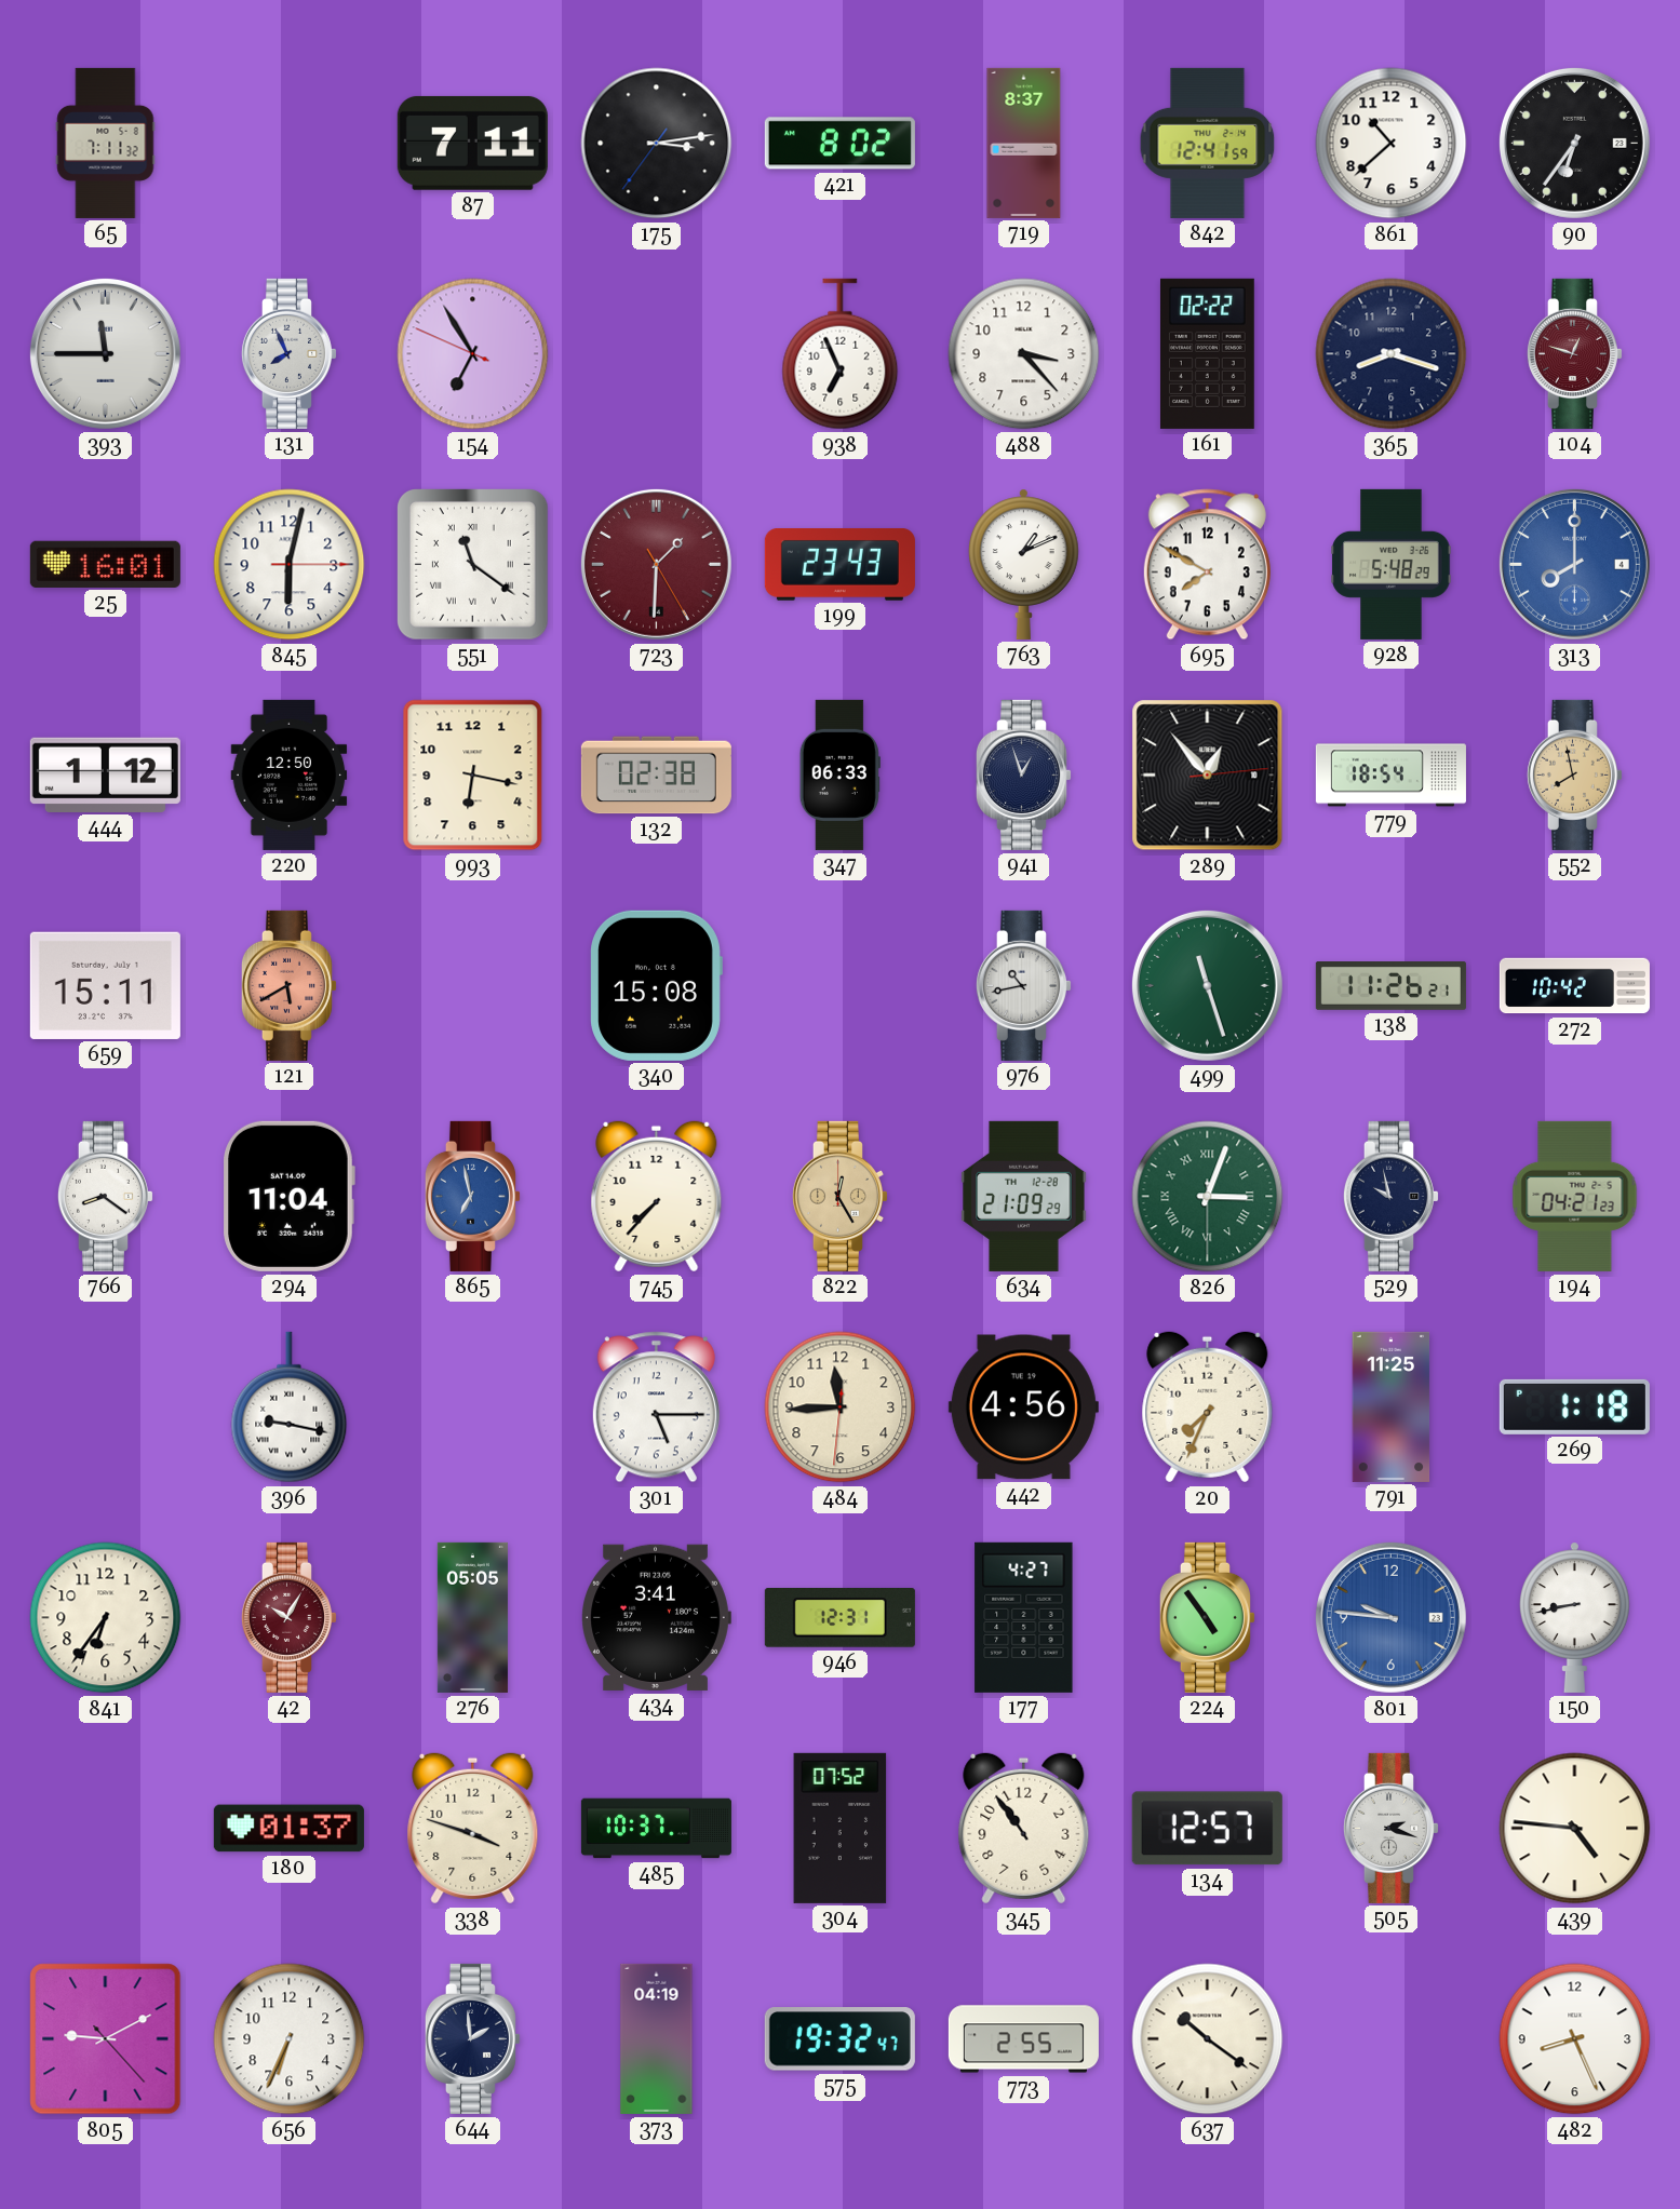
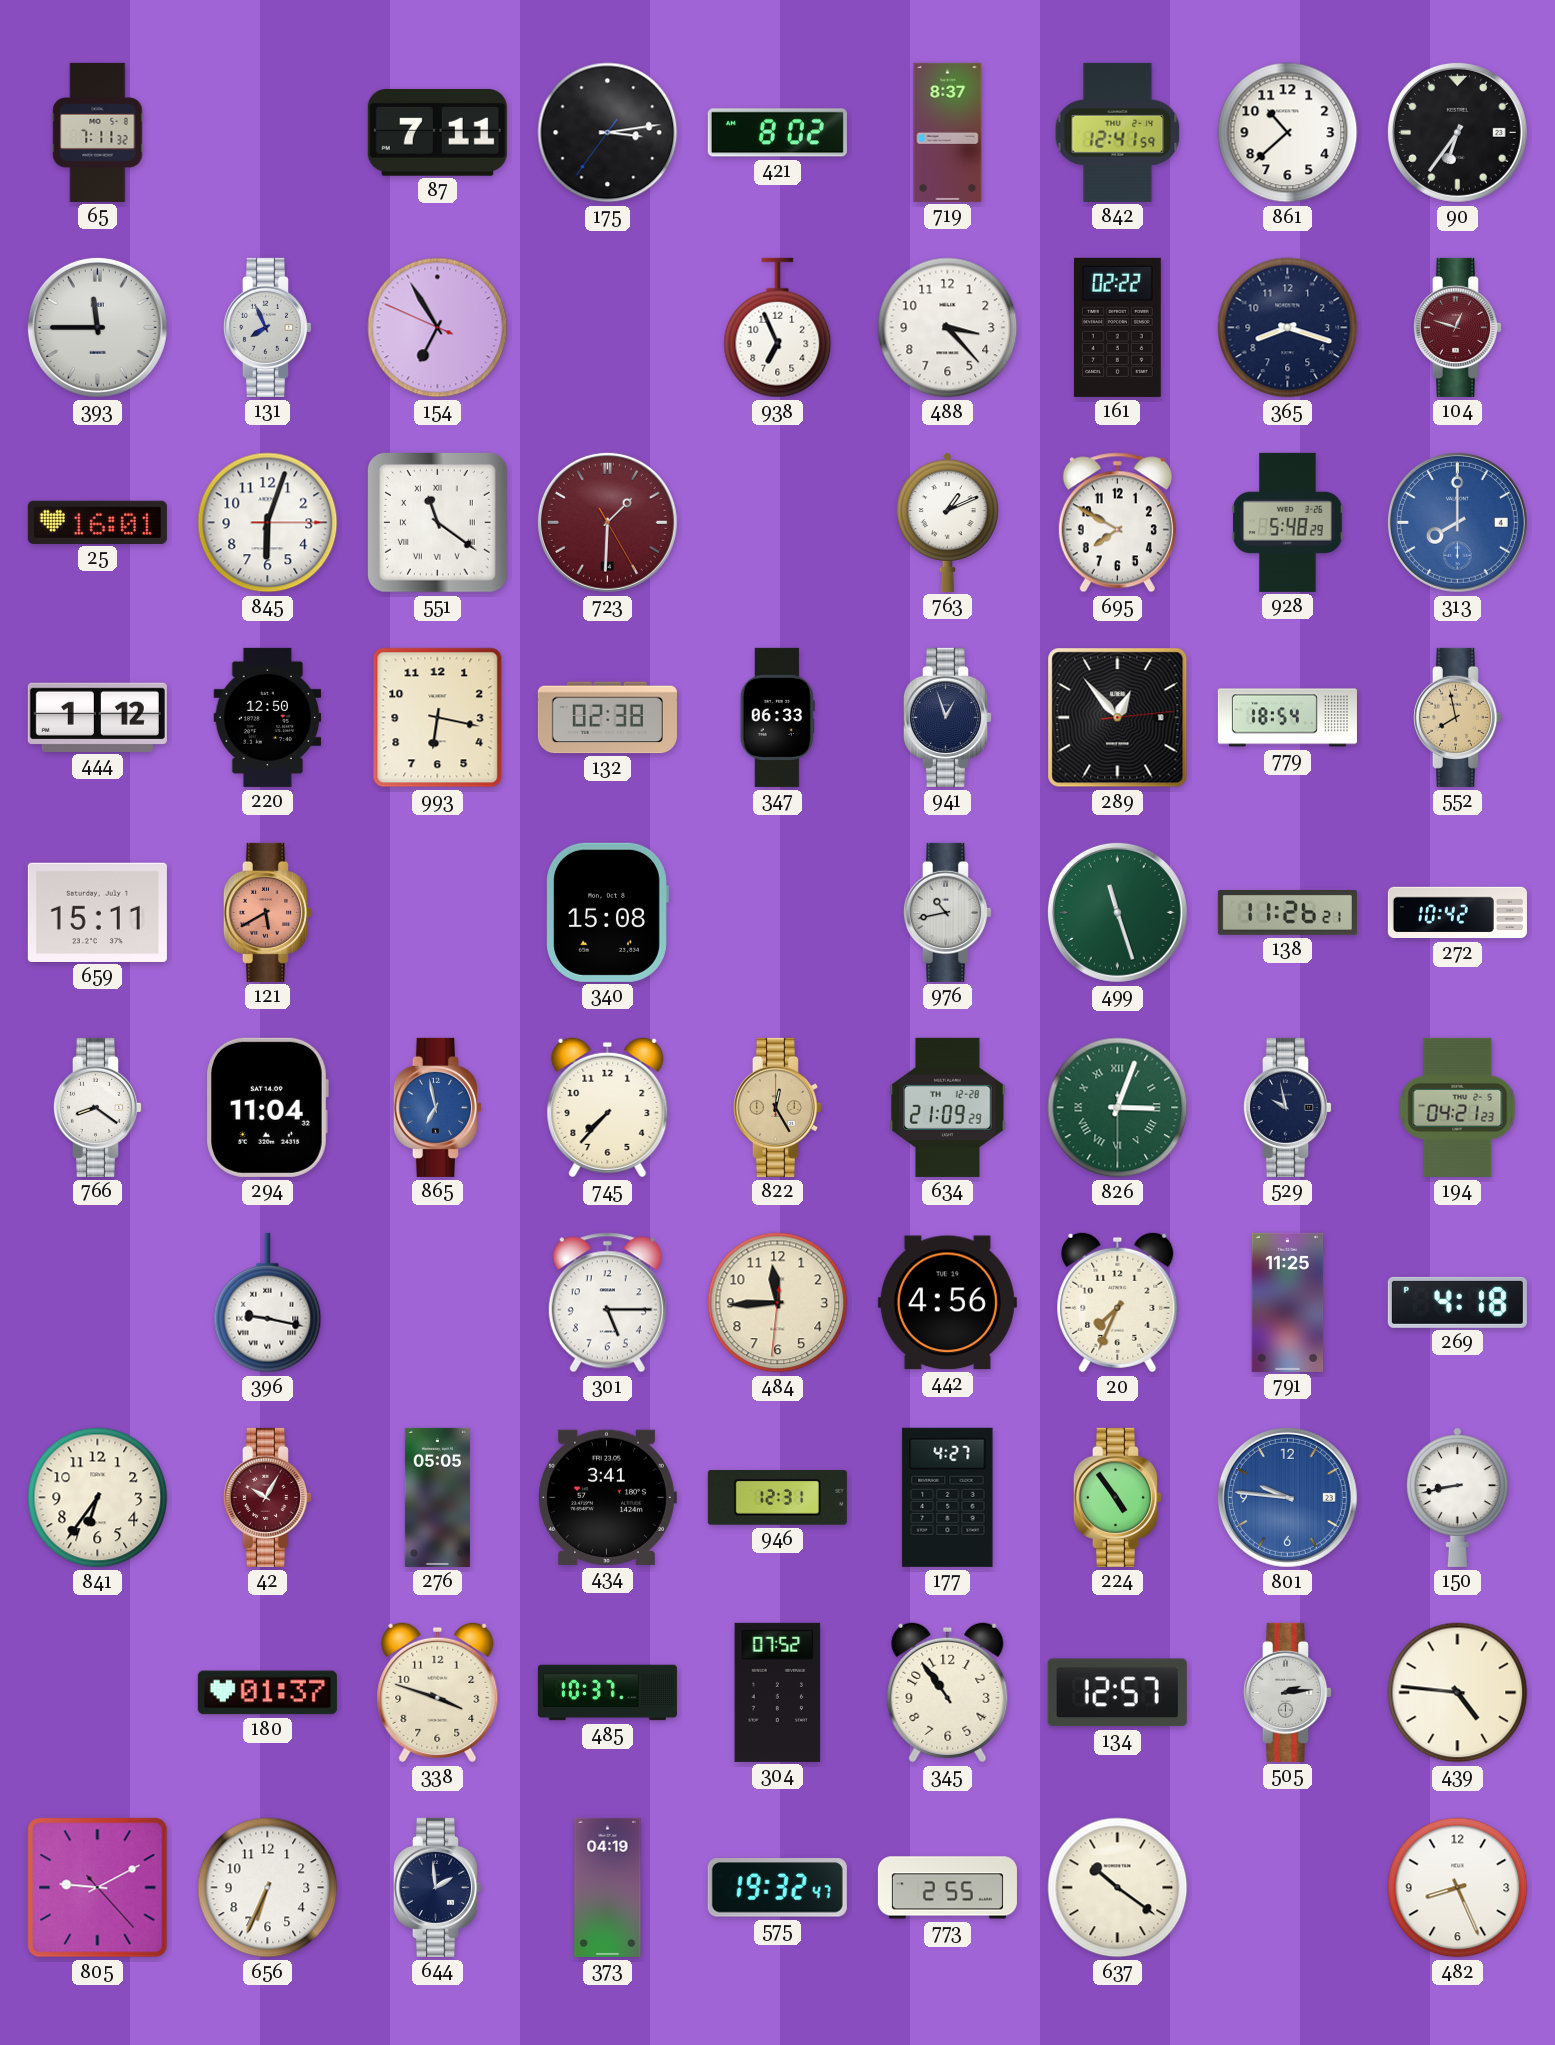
845: 6:02 -> 6:03
199: 23:43 -> none
269: 1:18 -> 4:18
505: 2:18 -> 2:14
